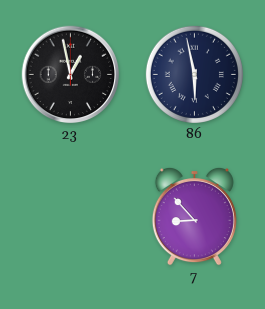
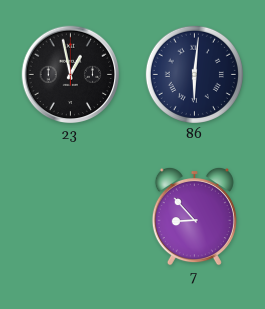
86: 5:58 -> 6:01
